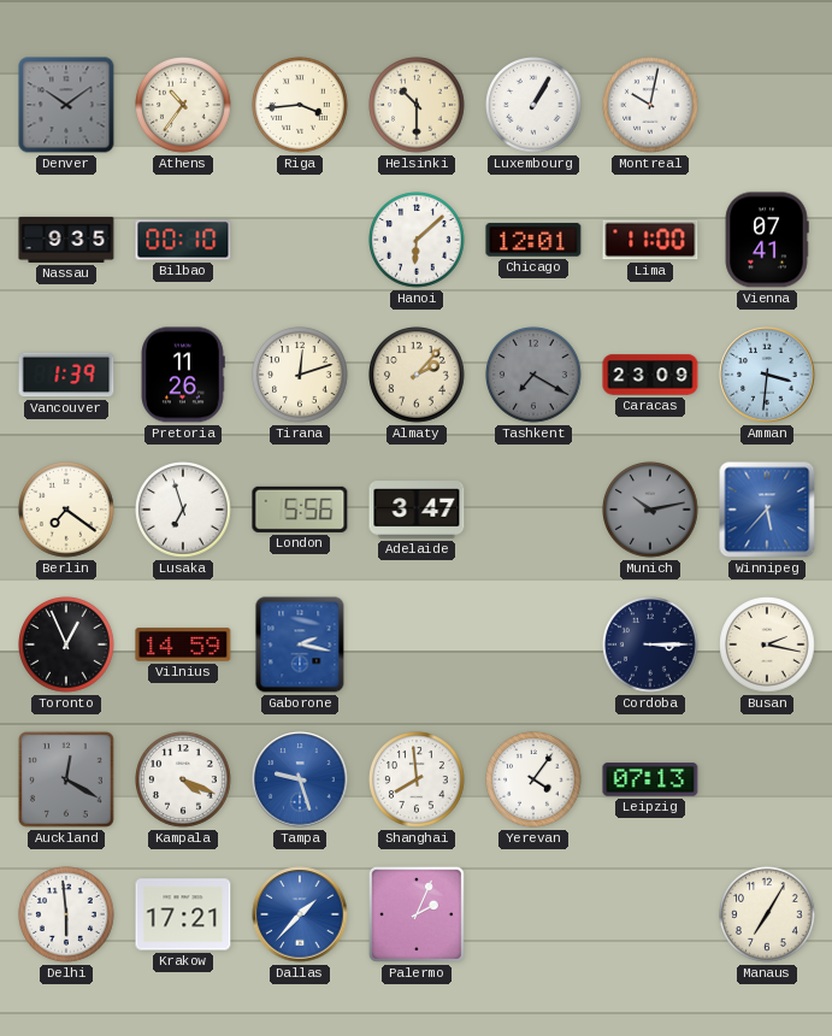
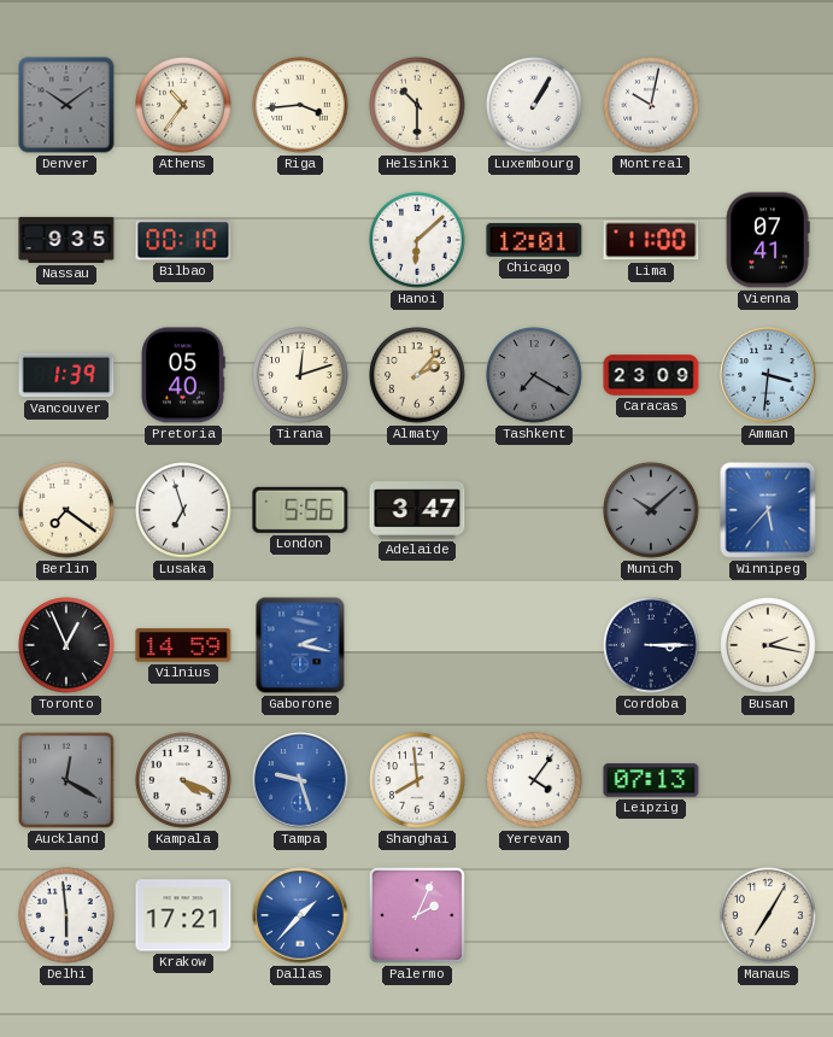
Pretoria: 11:26 -> 05:40
Munich: 10:13 -> 10:08
